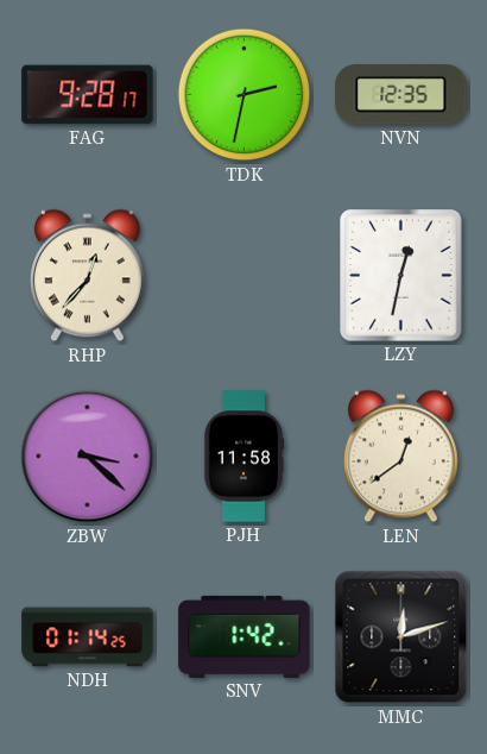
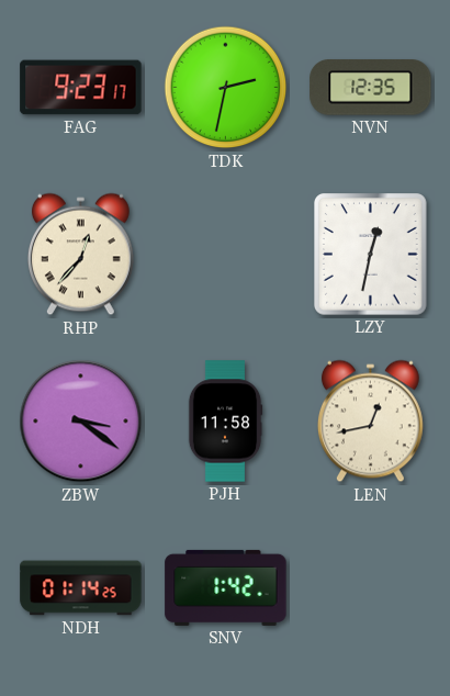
FAG: 9:28 -> 9:23
ZBW: 3:22 -> 3:21
LEN: 12:39 -> 12:43
MMC: 12:12 -> none
